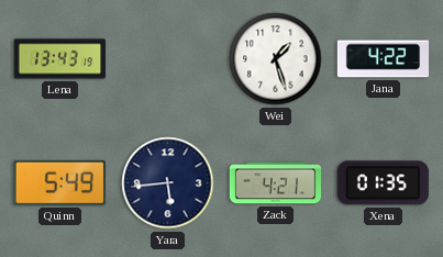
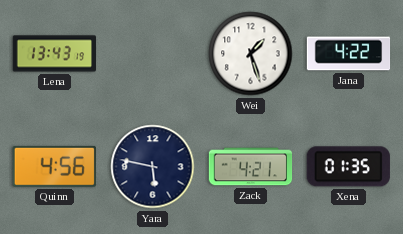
Quinn: 5:49 -> 4:56
Yara: 5:44 -> 5:47
